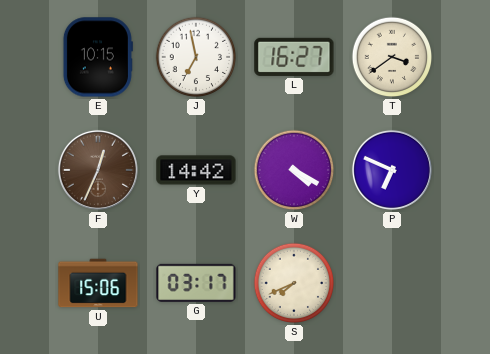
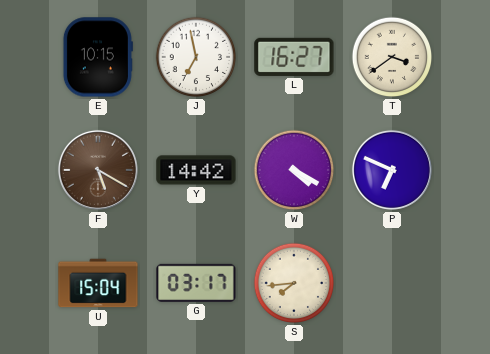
F: 12:34 -> 5:20
U: 15:06 -> 15:04
S: 7:41 -> 7:44
